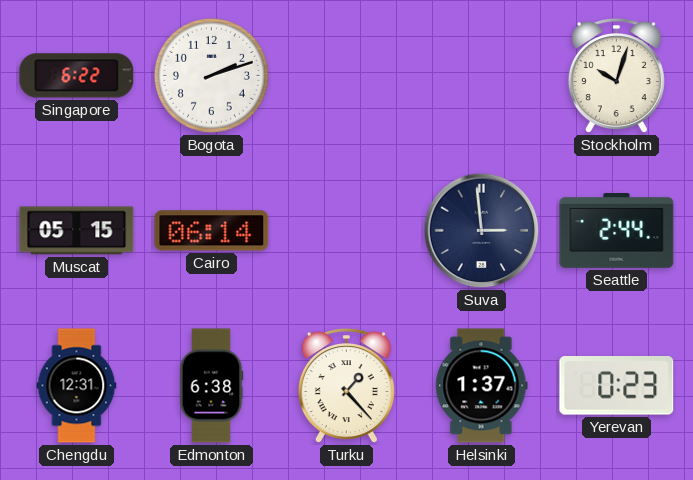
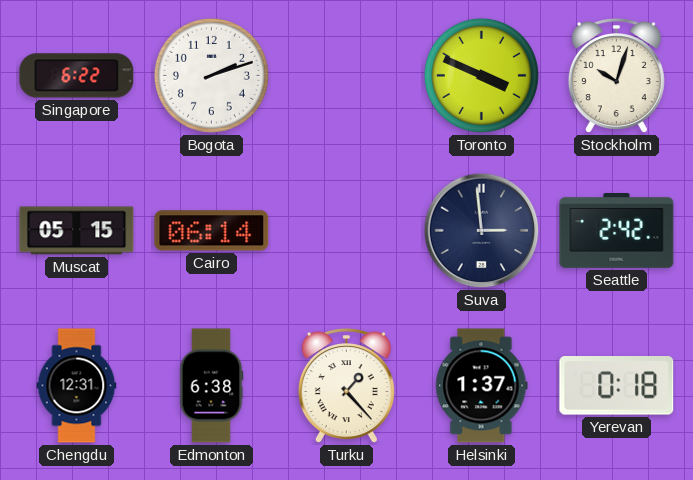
Toronto: none -> 3:49
Seattle: 2:44 -> 2:42
Yerevan: 0:23 -> 0:18
